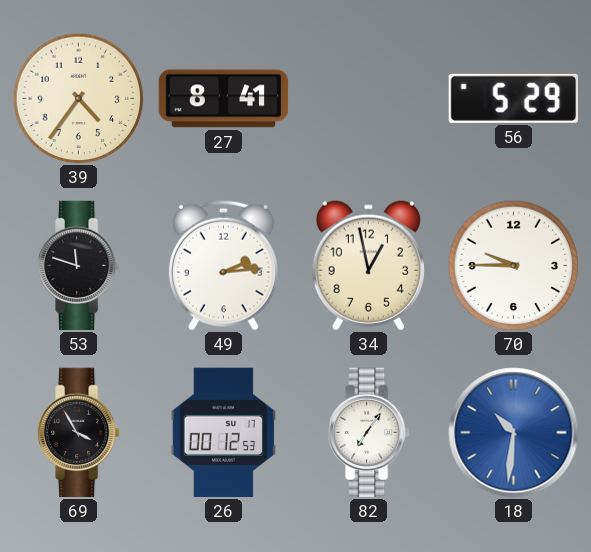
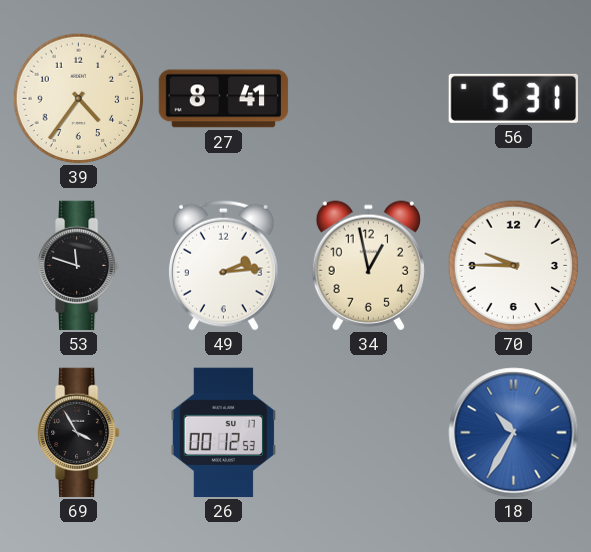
56: 5:29 -> 5:31
82: 7:06 -> none
18: 10:31 -> 10:35
